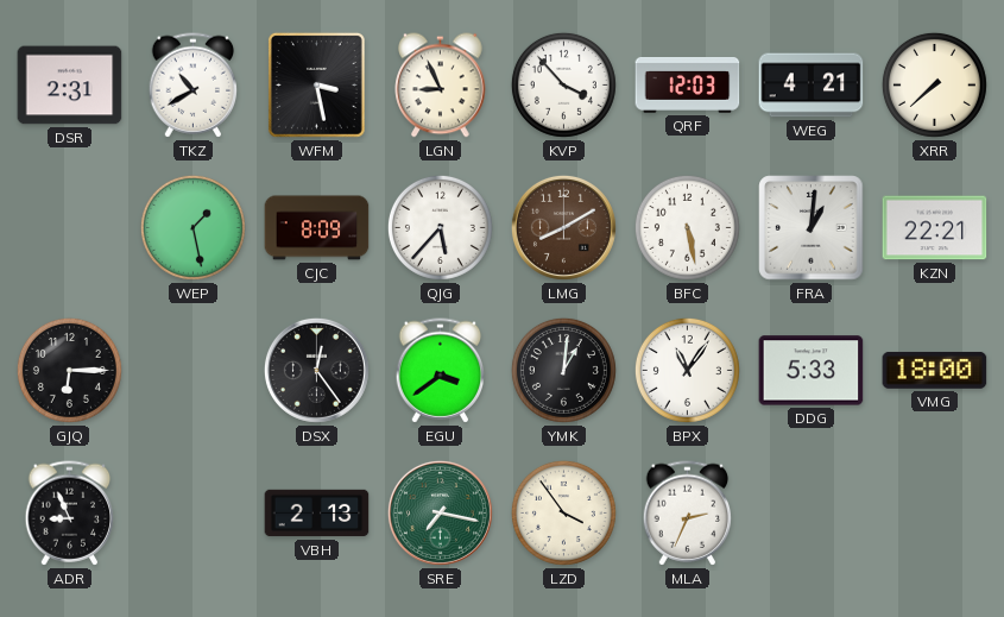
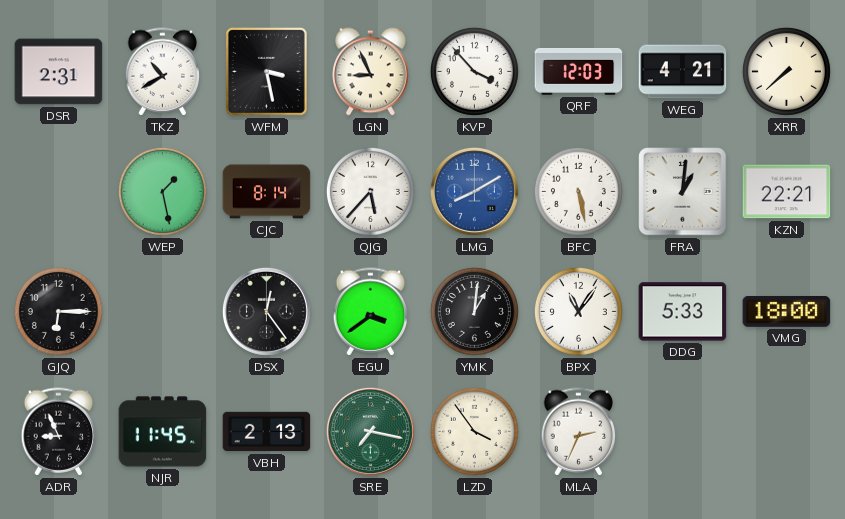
CJC: 8:09 -> 8:14
LMG dial: brown -> blue
NJR: none -> 11:45
